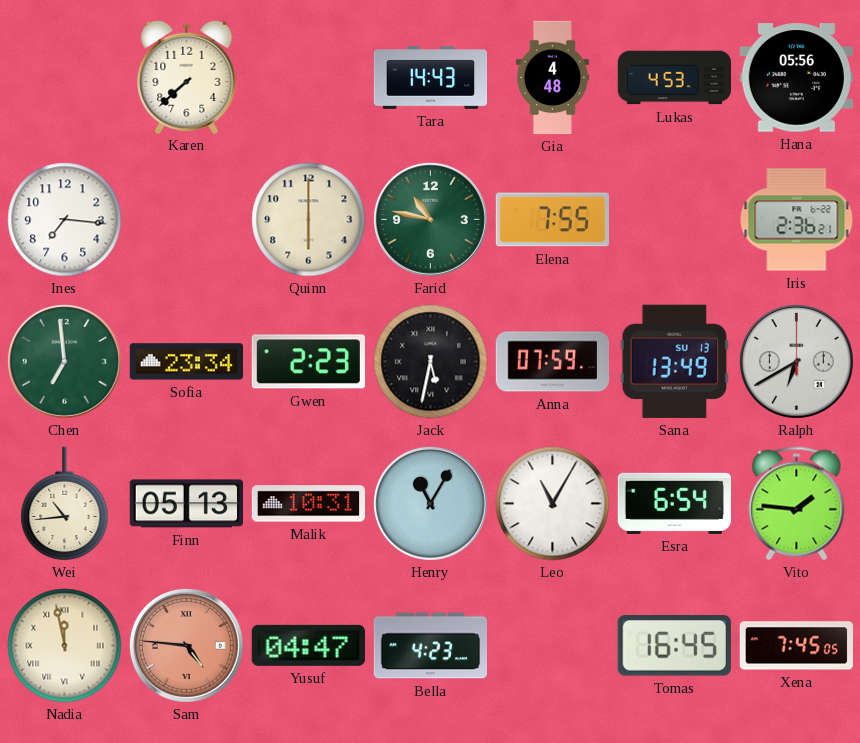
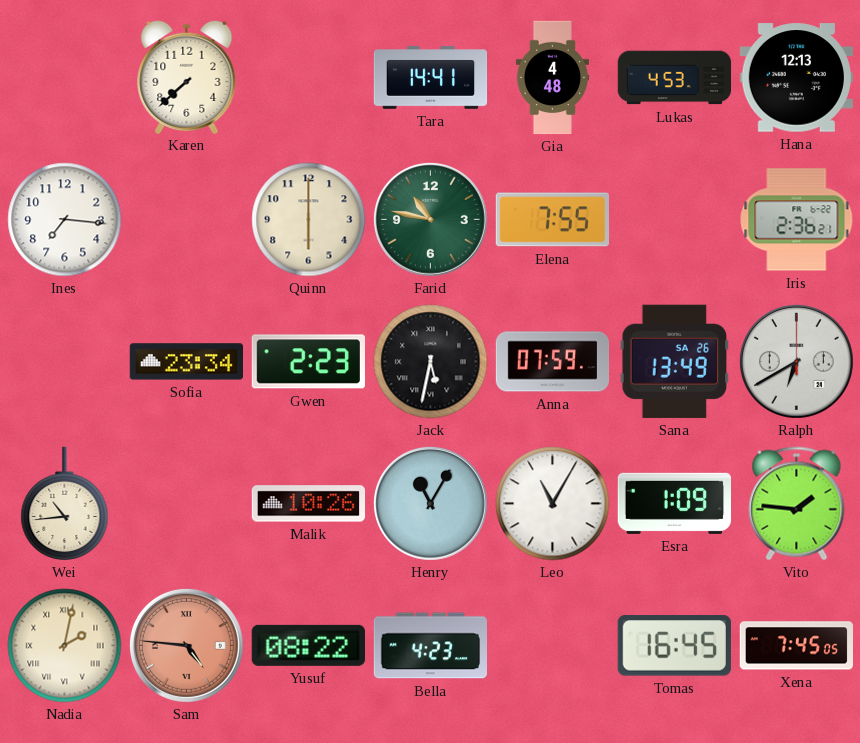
Tara: 14:43 -> 14:41
Hana: 05:56 -> 12:13
Chen: 6:59 -> none
Sana date: SU 13 -> SA 26
Finn: 05:13 -> none
Malik: 10:31 -> 10:26
Esra: 6:54 -> 1:09
Nadia: 11:58 -> 2:02
Yusuf: 04:47 -> 08:22
